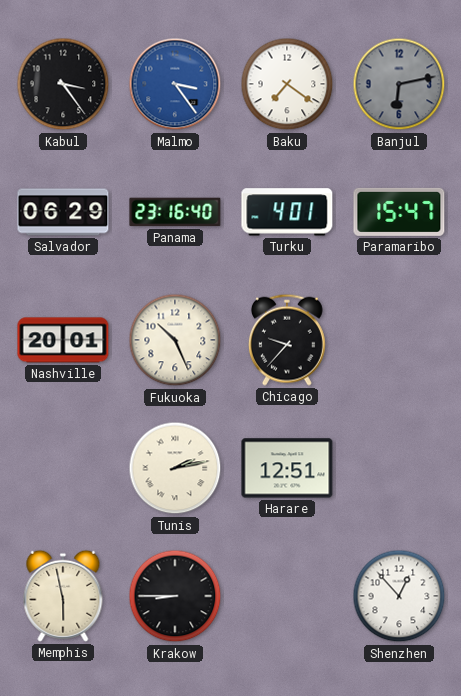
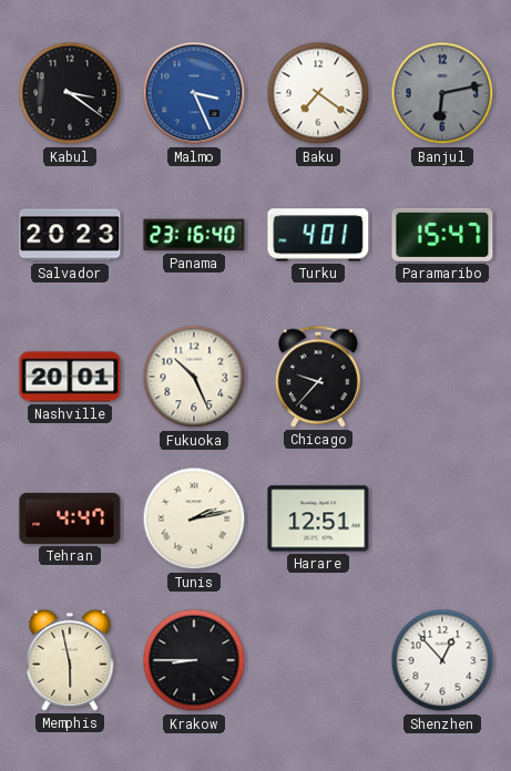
Kabul: 3:24 -> 3:21
Malmo: 3:24 -> 3:26
Salvador: 06:29 -> 20:23
Tehran: none -> 4:47
